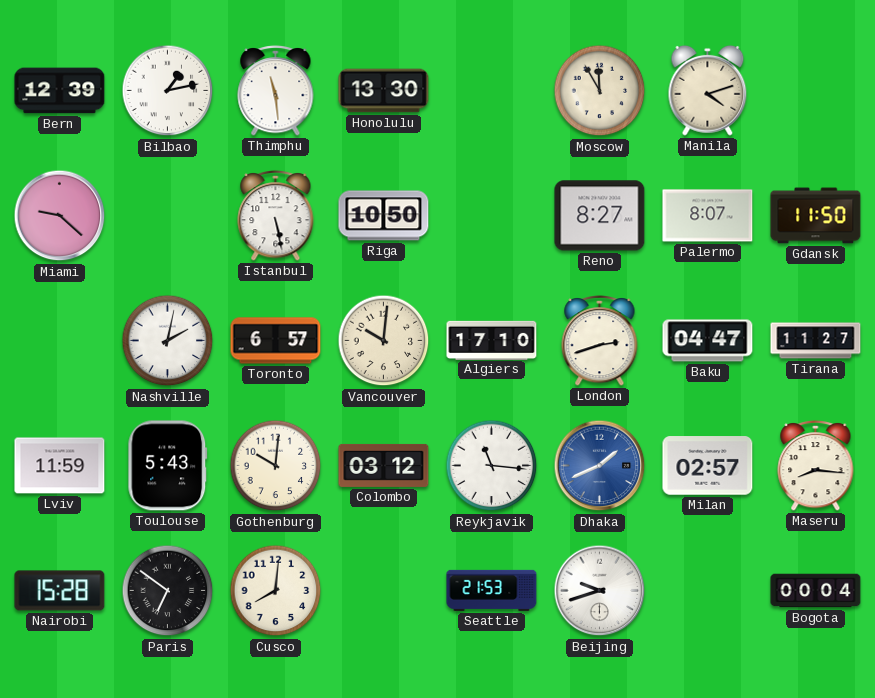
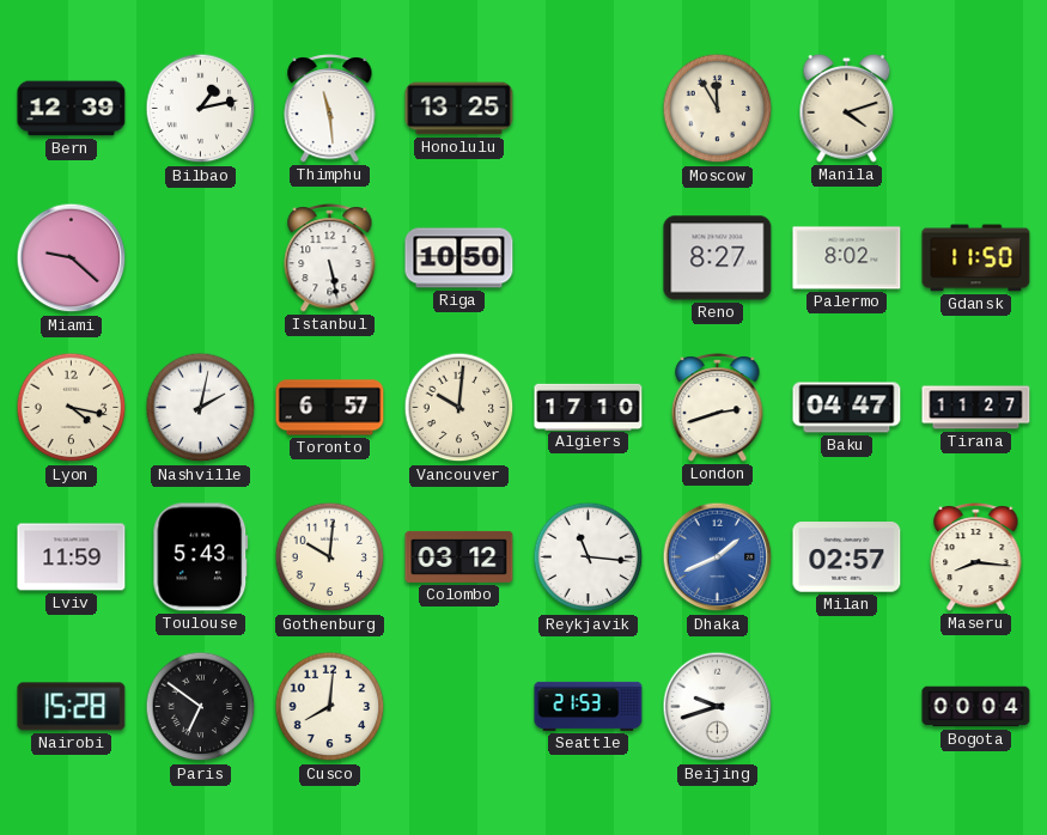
Honolulu: 13:30 -> 13:25
Palermo: 8:07 -> 8:02
Lyon: none -> 4:17
